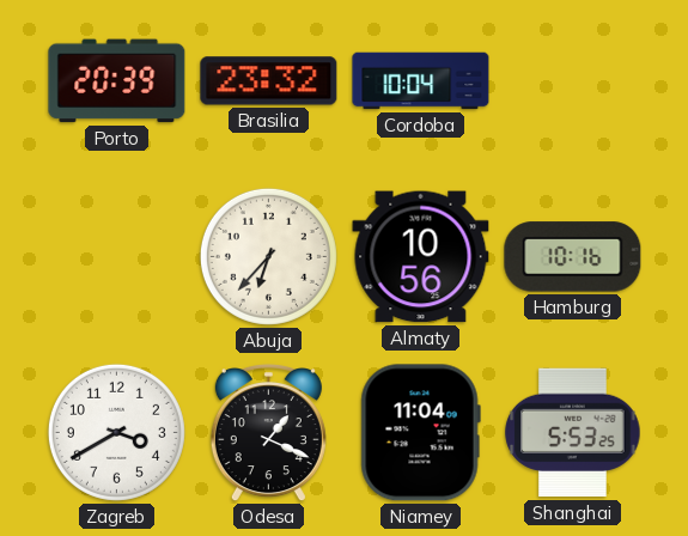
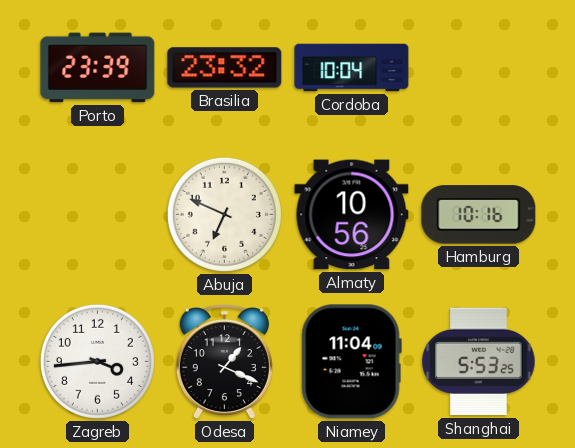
Porto: 20:39 -> 23:39
Abuja: 6:37 -> 6:49
Zagreb: 3:40 -> 3:44
